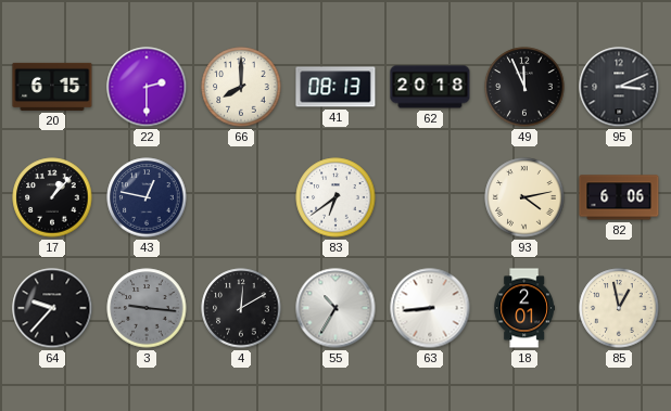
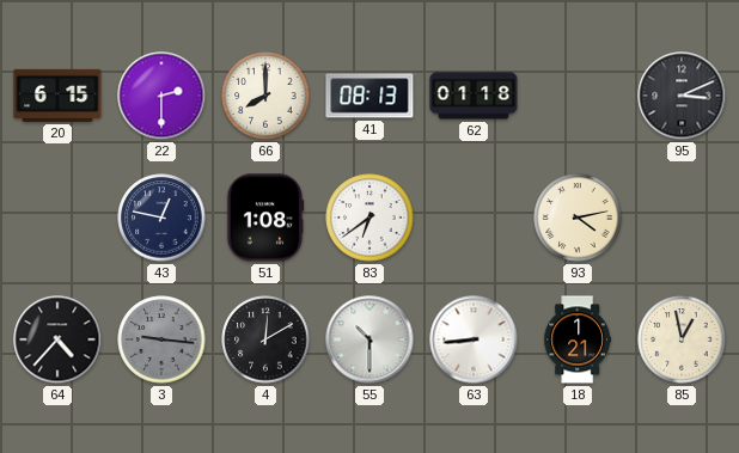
62: 20:18 -> 01:18
49: 11:56 -> none
17: 1:07 -> none
51: none -> 1:08
82: 6:06 -> none
64: 9:37 -> 4:37
55: 10:35 -> 10:30
18: 2:01 -> 1:21
